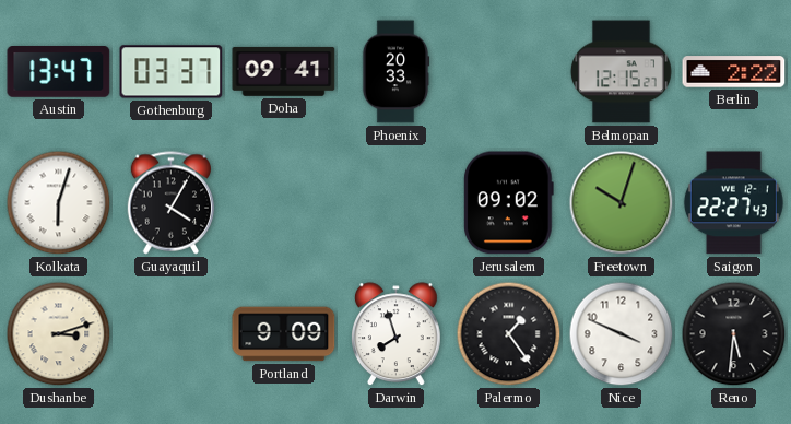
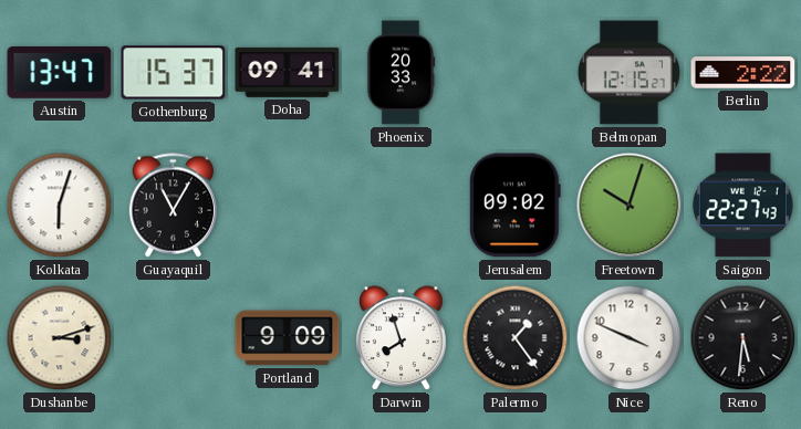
Gothenburg: 03:37 -> 15:37
Guayaquil: 4:05 -> 11:05
